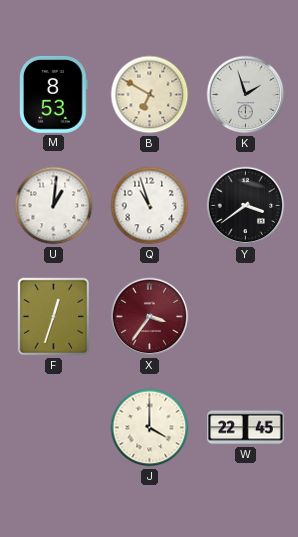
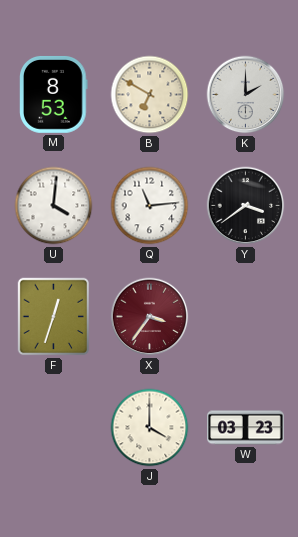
K: 1:57 -> 2:00
U: 1:01 -> 4:01
Q: 10:57 -> 11:14
W: 22:45 -> 03:23
